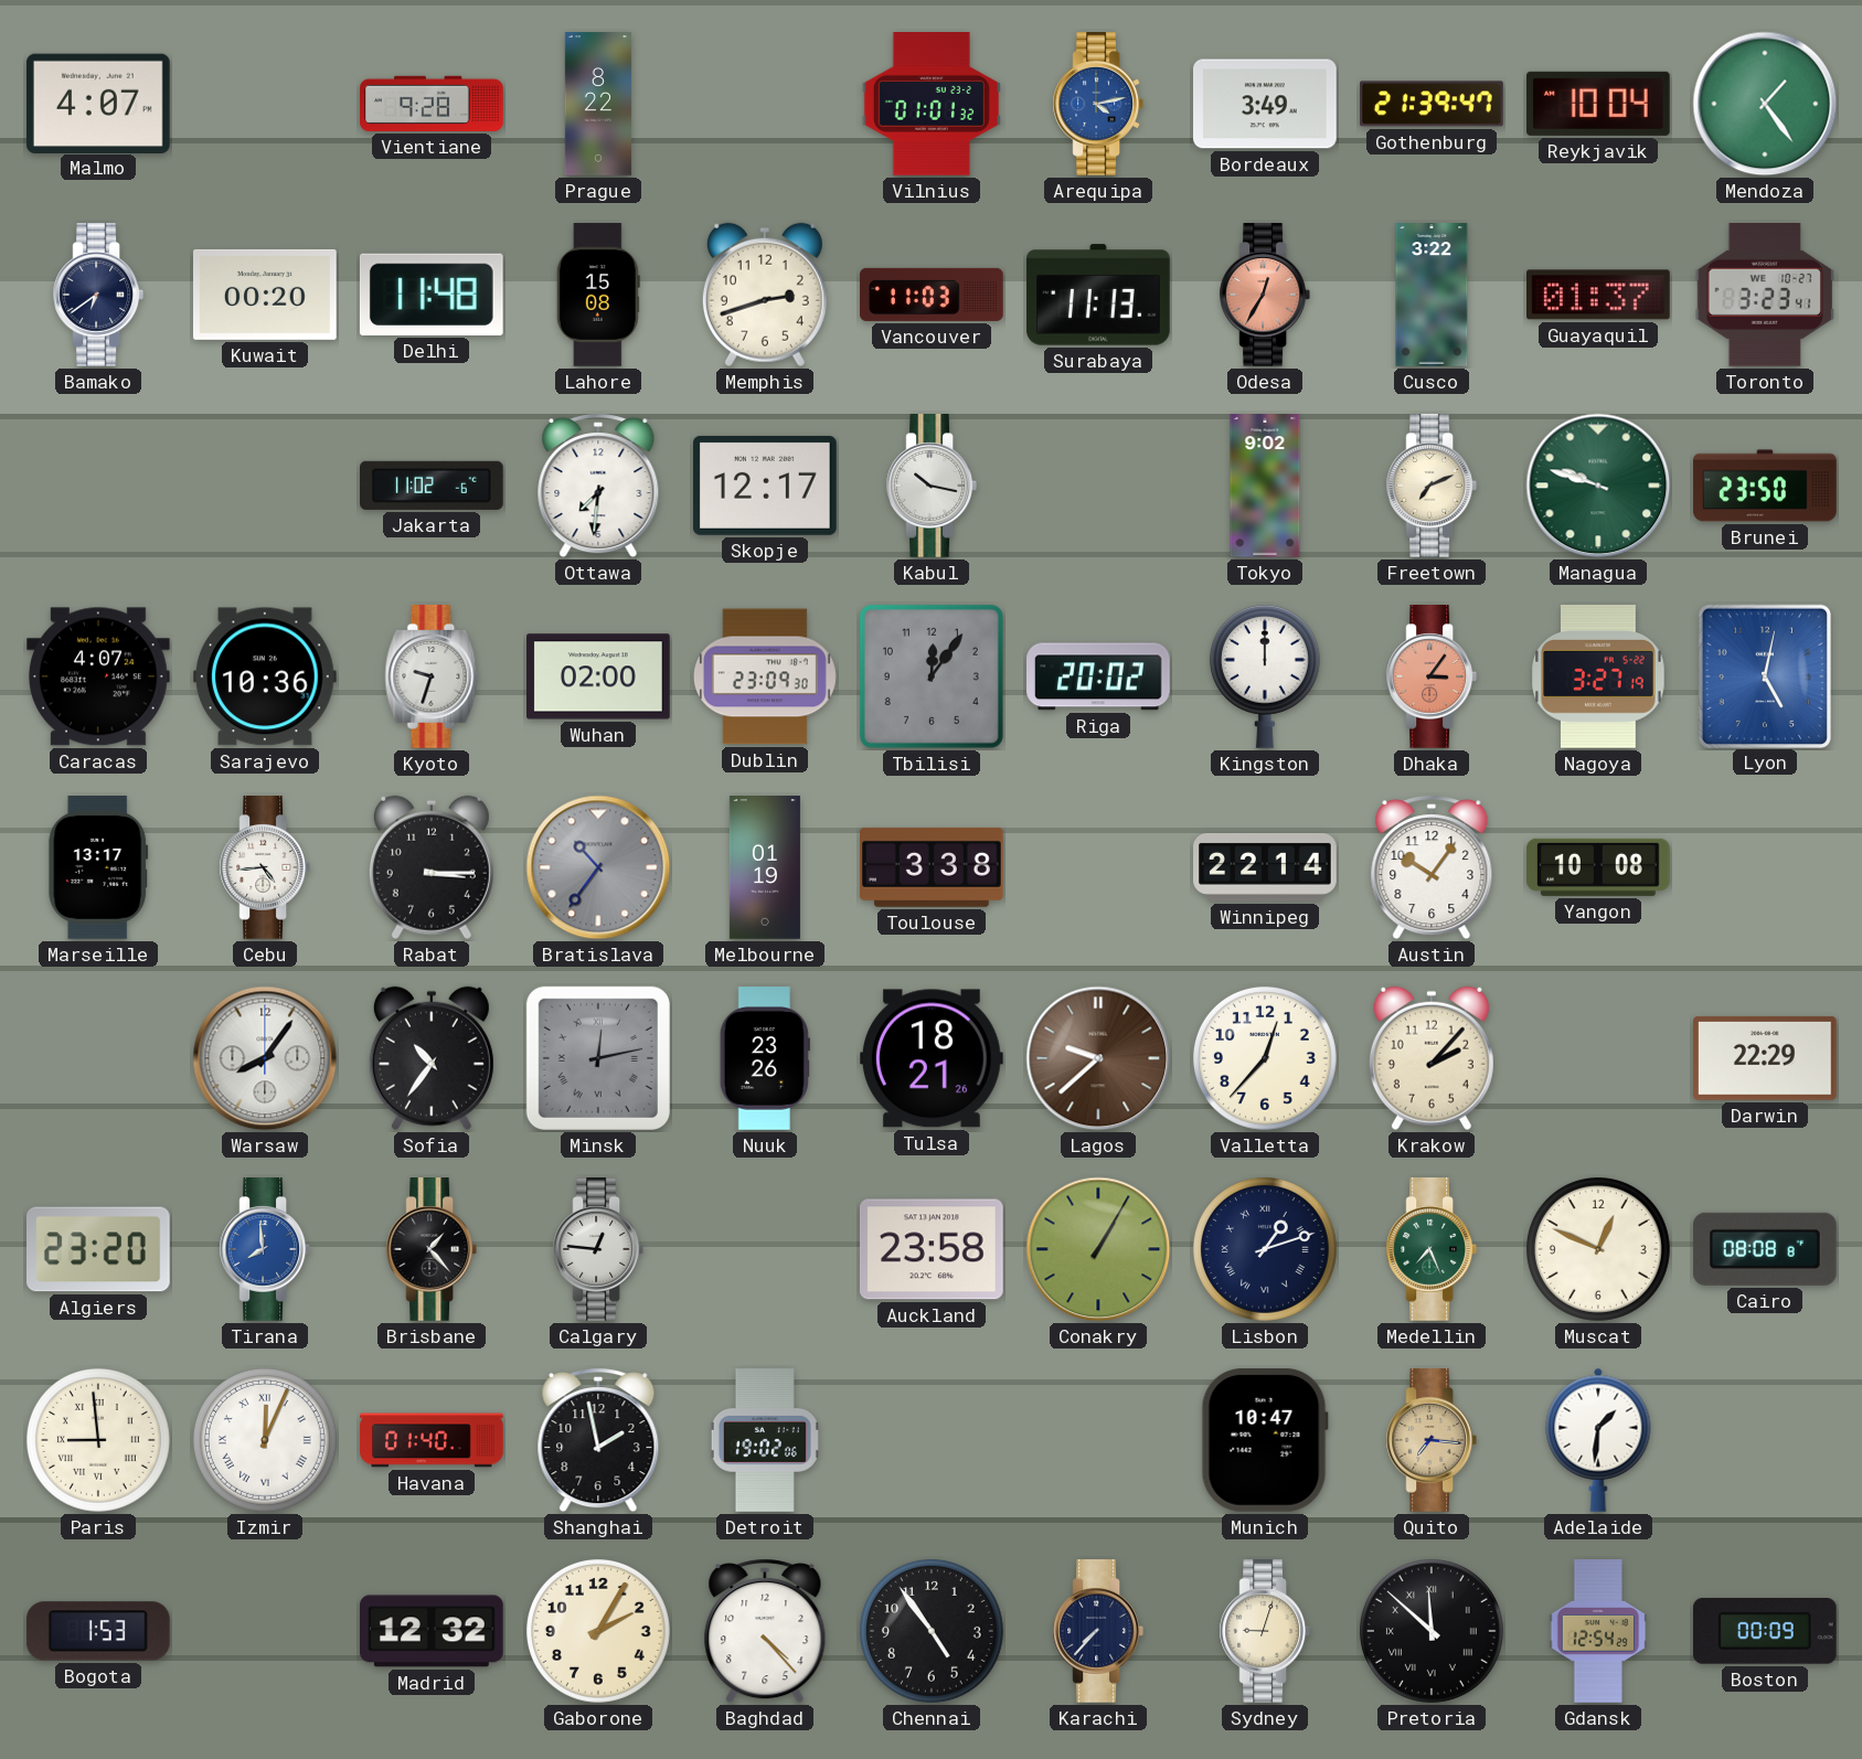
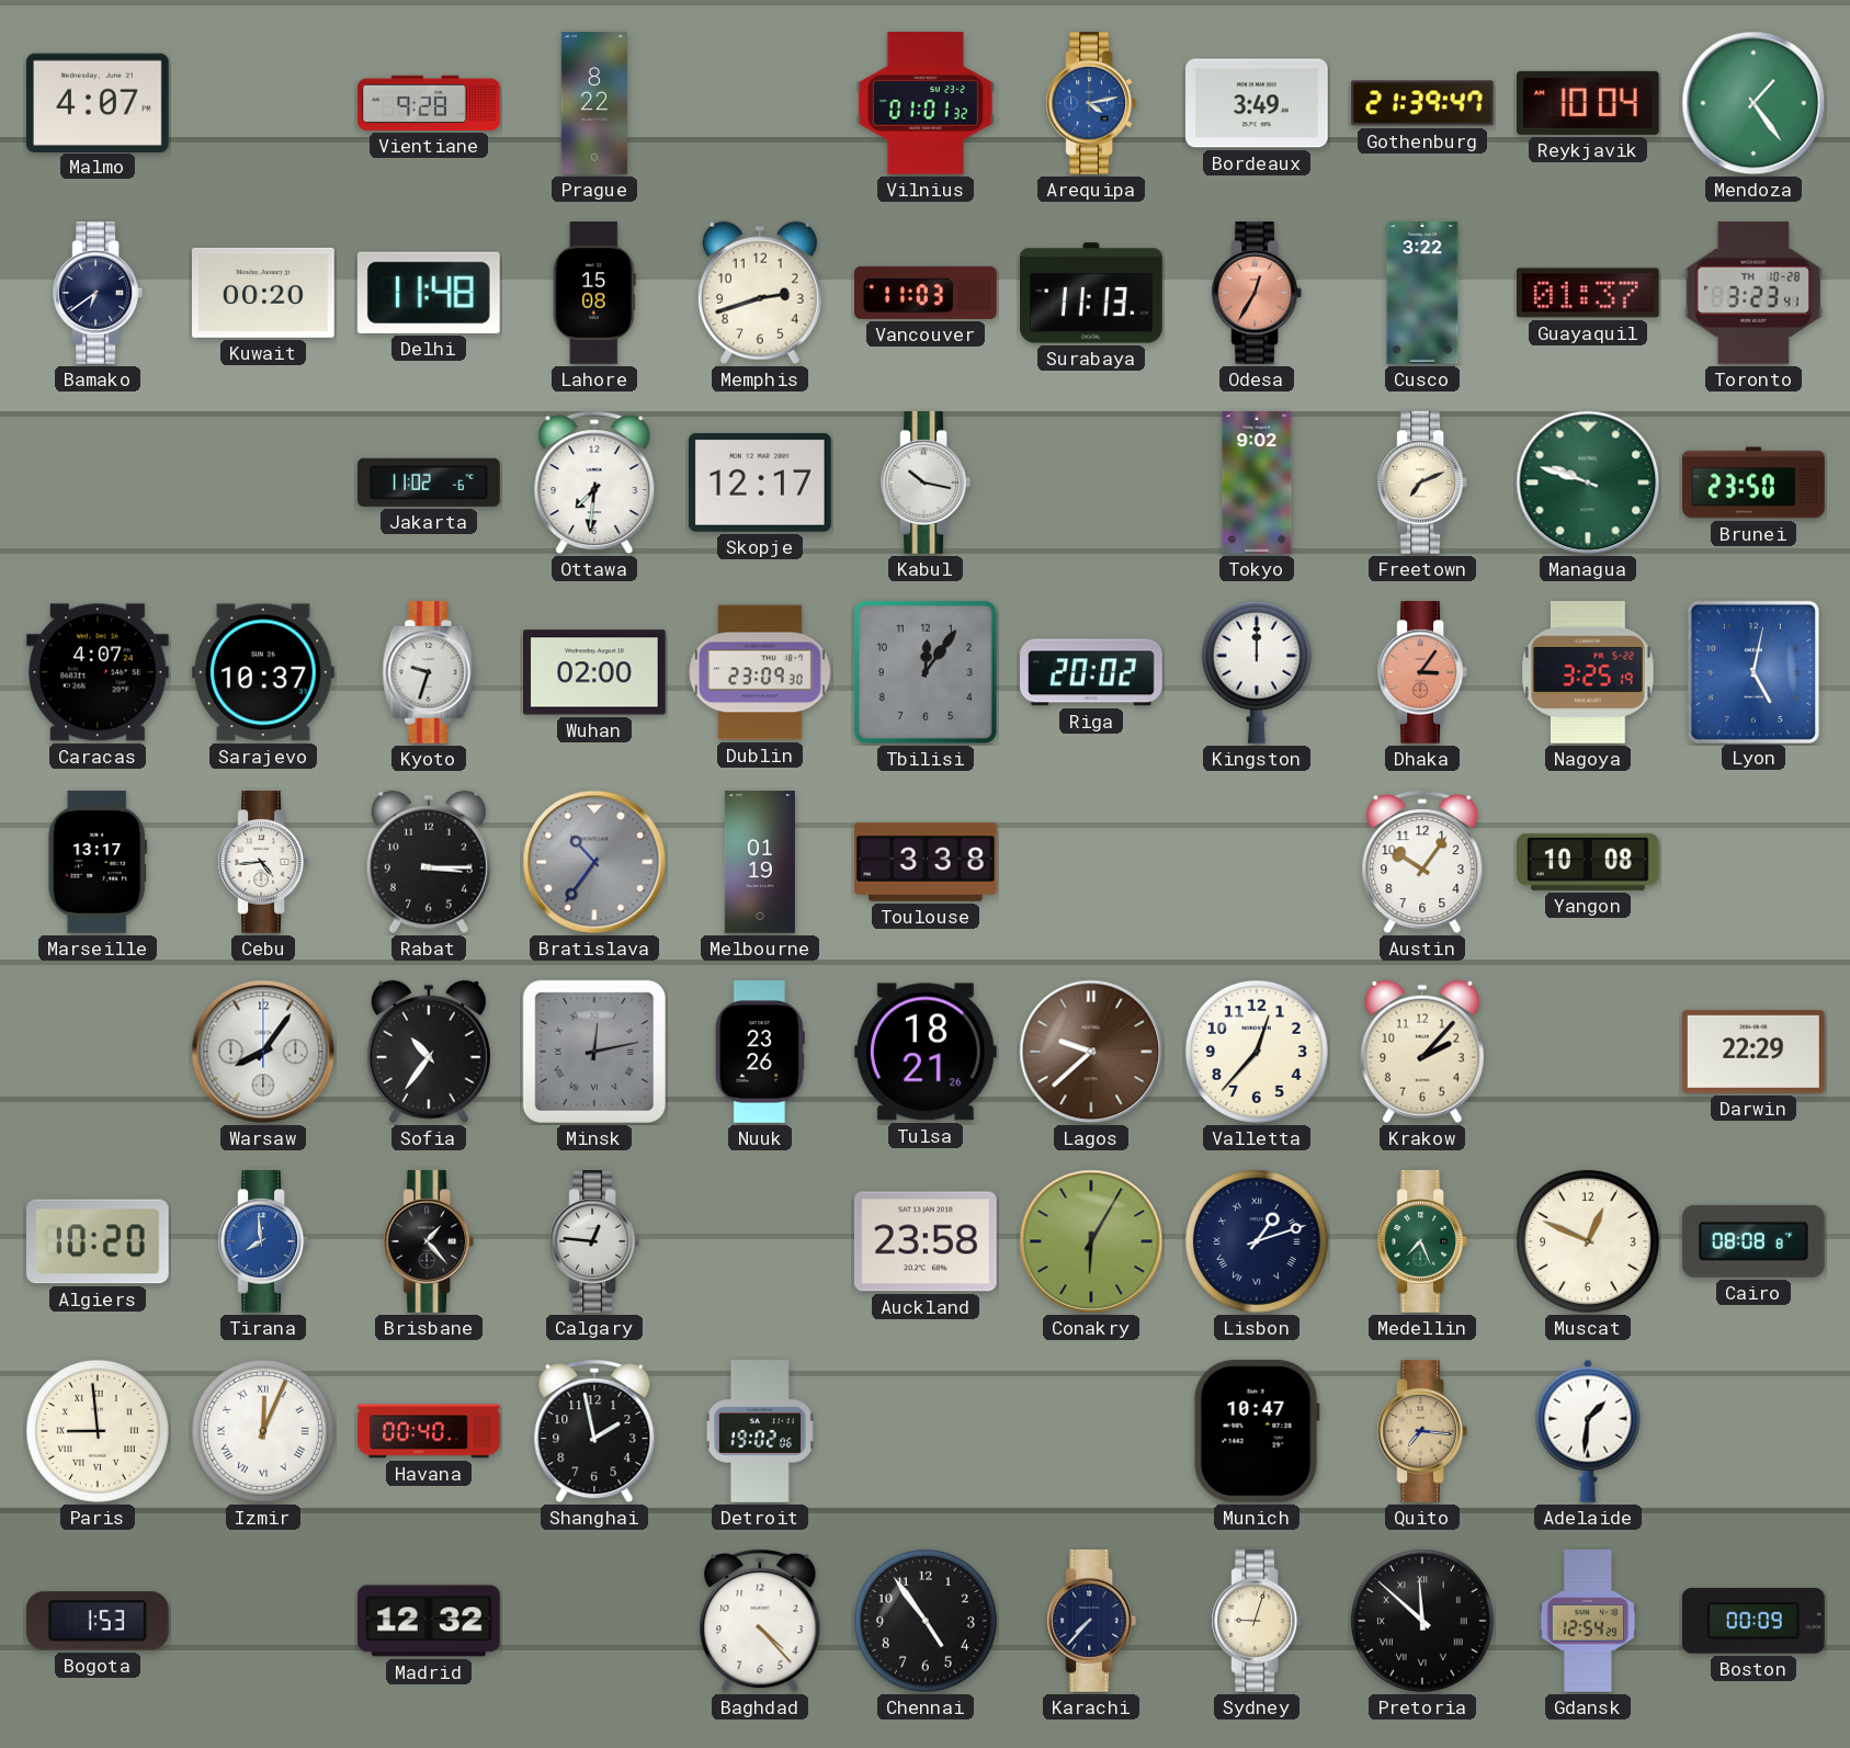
Toronto date: WE 10-27 -> TH 10-28
Sarajevo: 10:36 -> 10:37
Nagoya: 3:27 -> 3:25
Winnipeg: 22:14 -> none
Algiers: 23:20 -> 10:20
Conakry: 1:05 -> 6:05
Havana: 01:40 -> 00:40
Gaborone: 2:05 -> none
